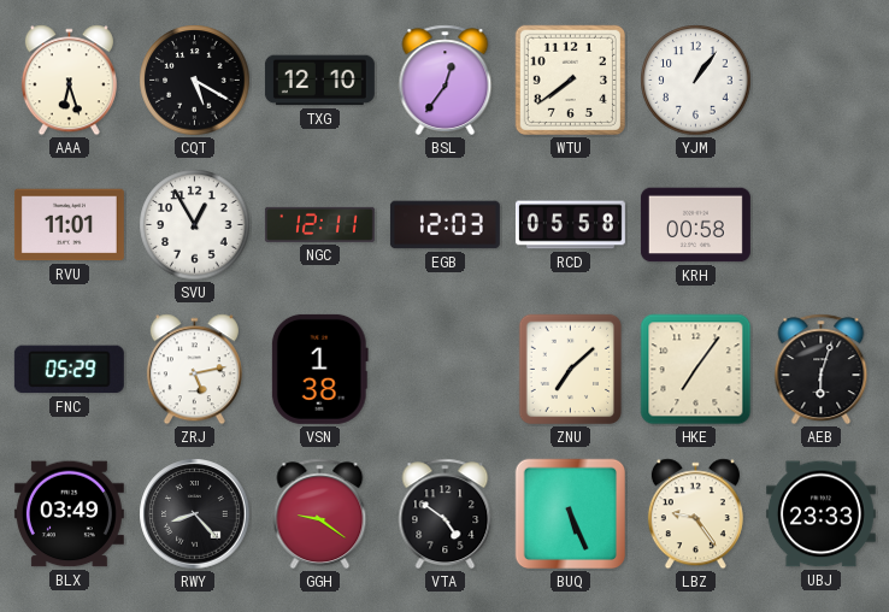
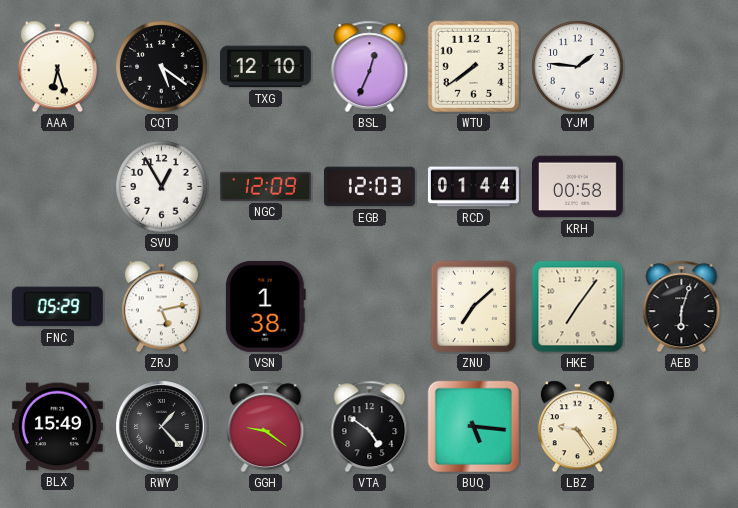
CQT: 5:20 -> 5:21
BSL: 12:36 -> 12:34
YJM: 1:06 -> 1:46
RVU: 11:01 -> none
NGC: 12:11 -> 12:09
RCD: 05:58 -> 01:44
BLX: 03:49 -> 15:49
RWY: 8:23 -> 1:23
BUQ: 5:26 -> 5:16
UBJ: 23:33 -> none
